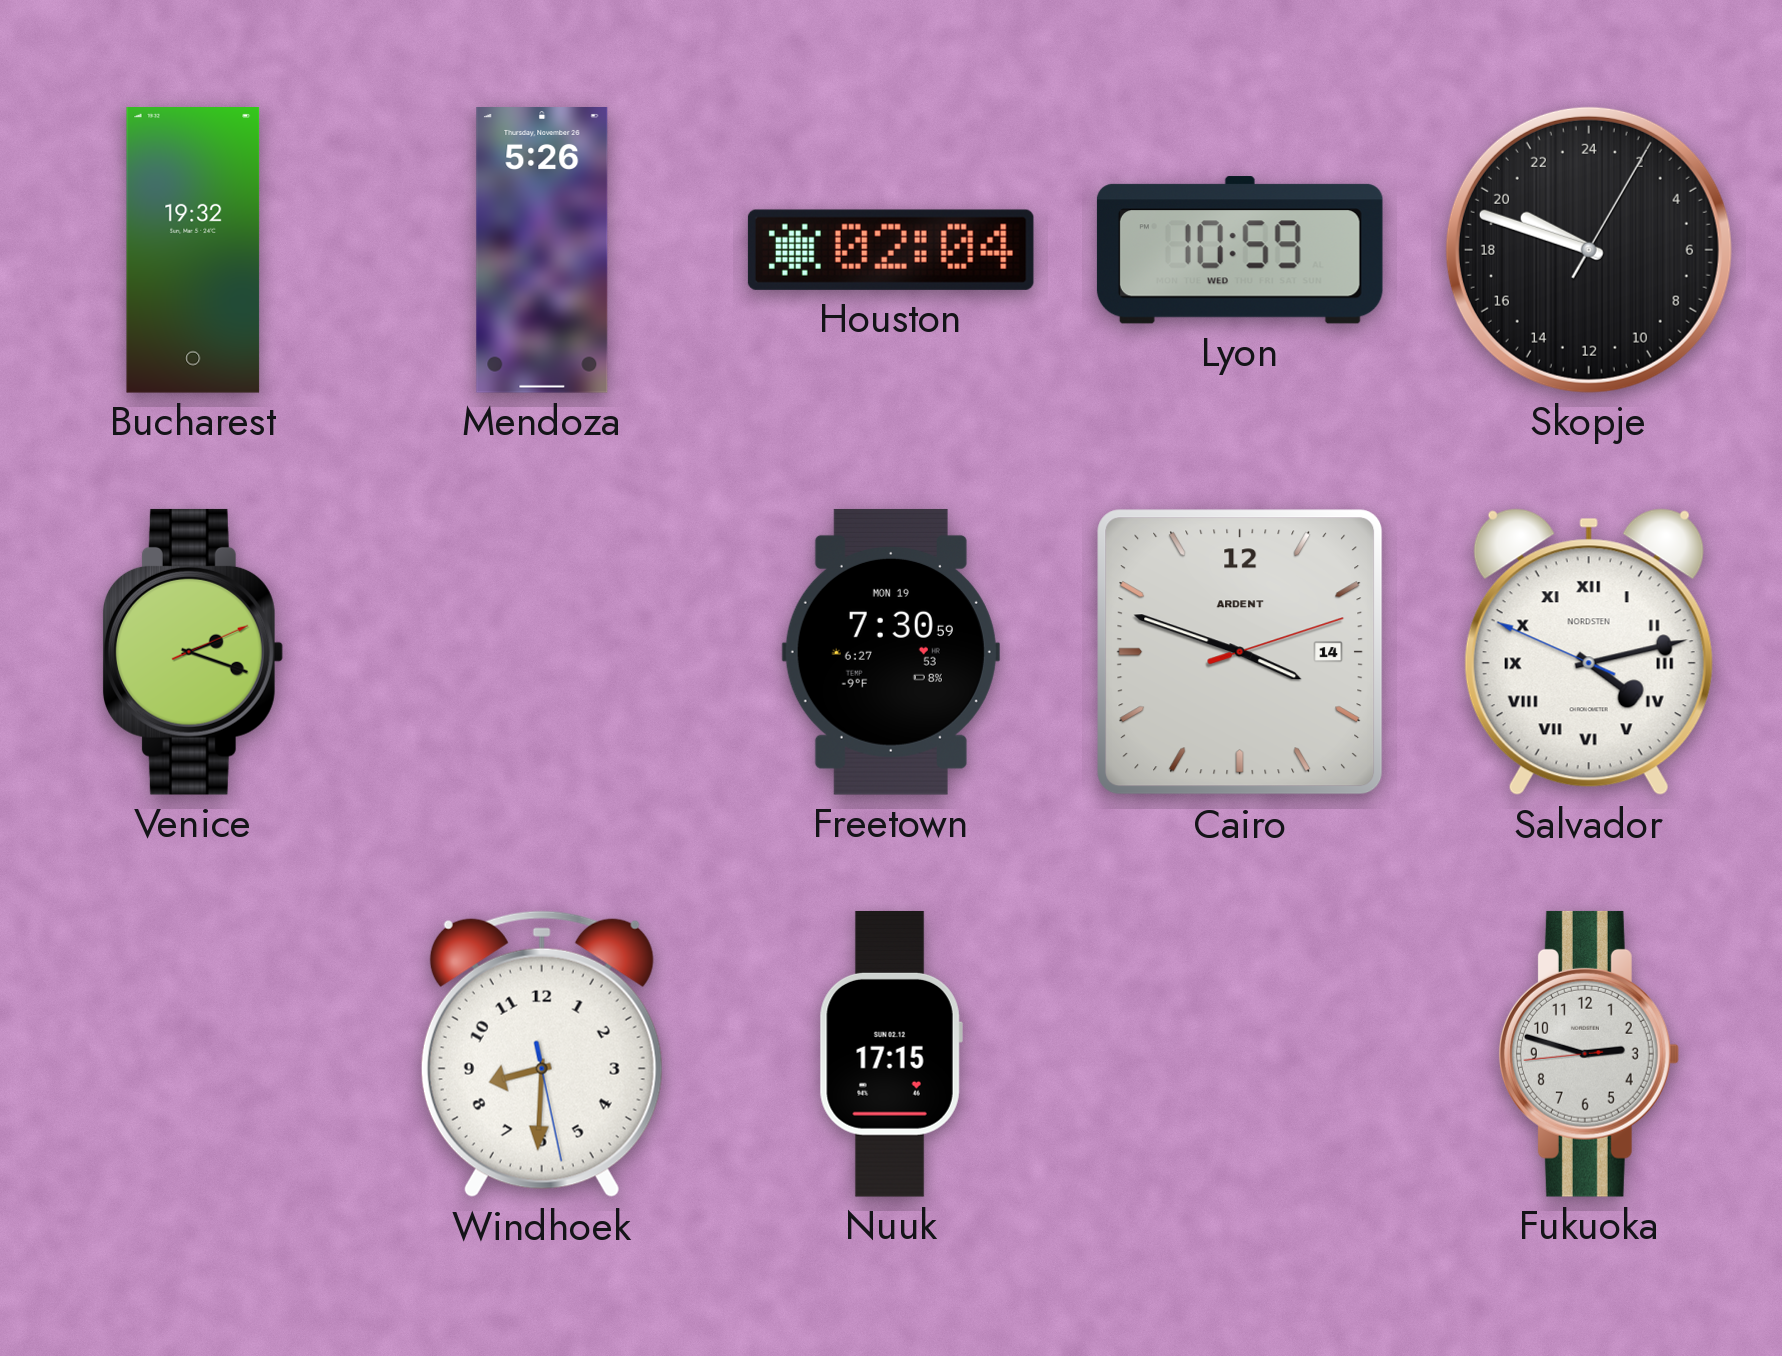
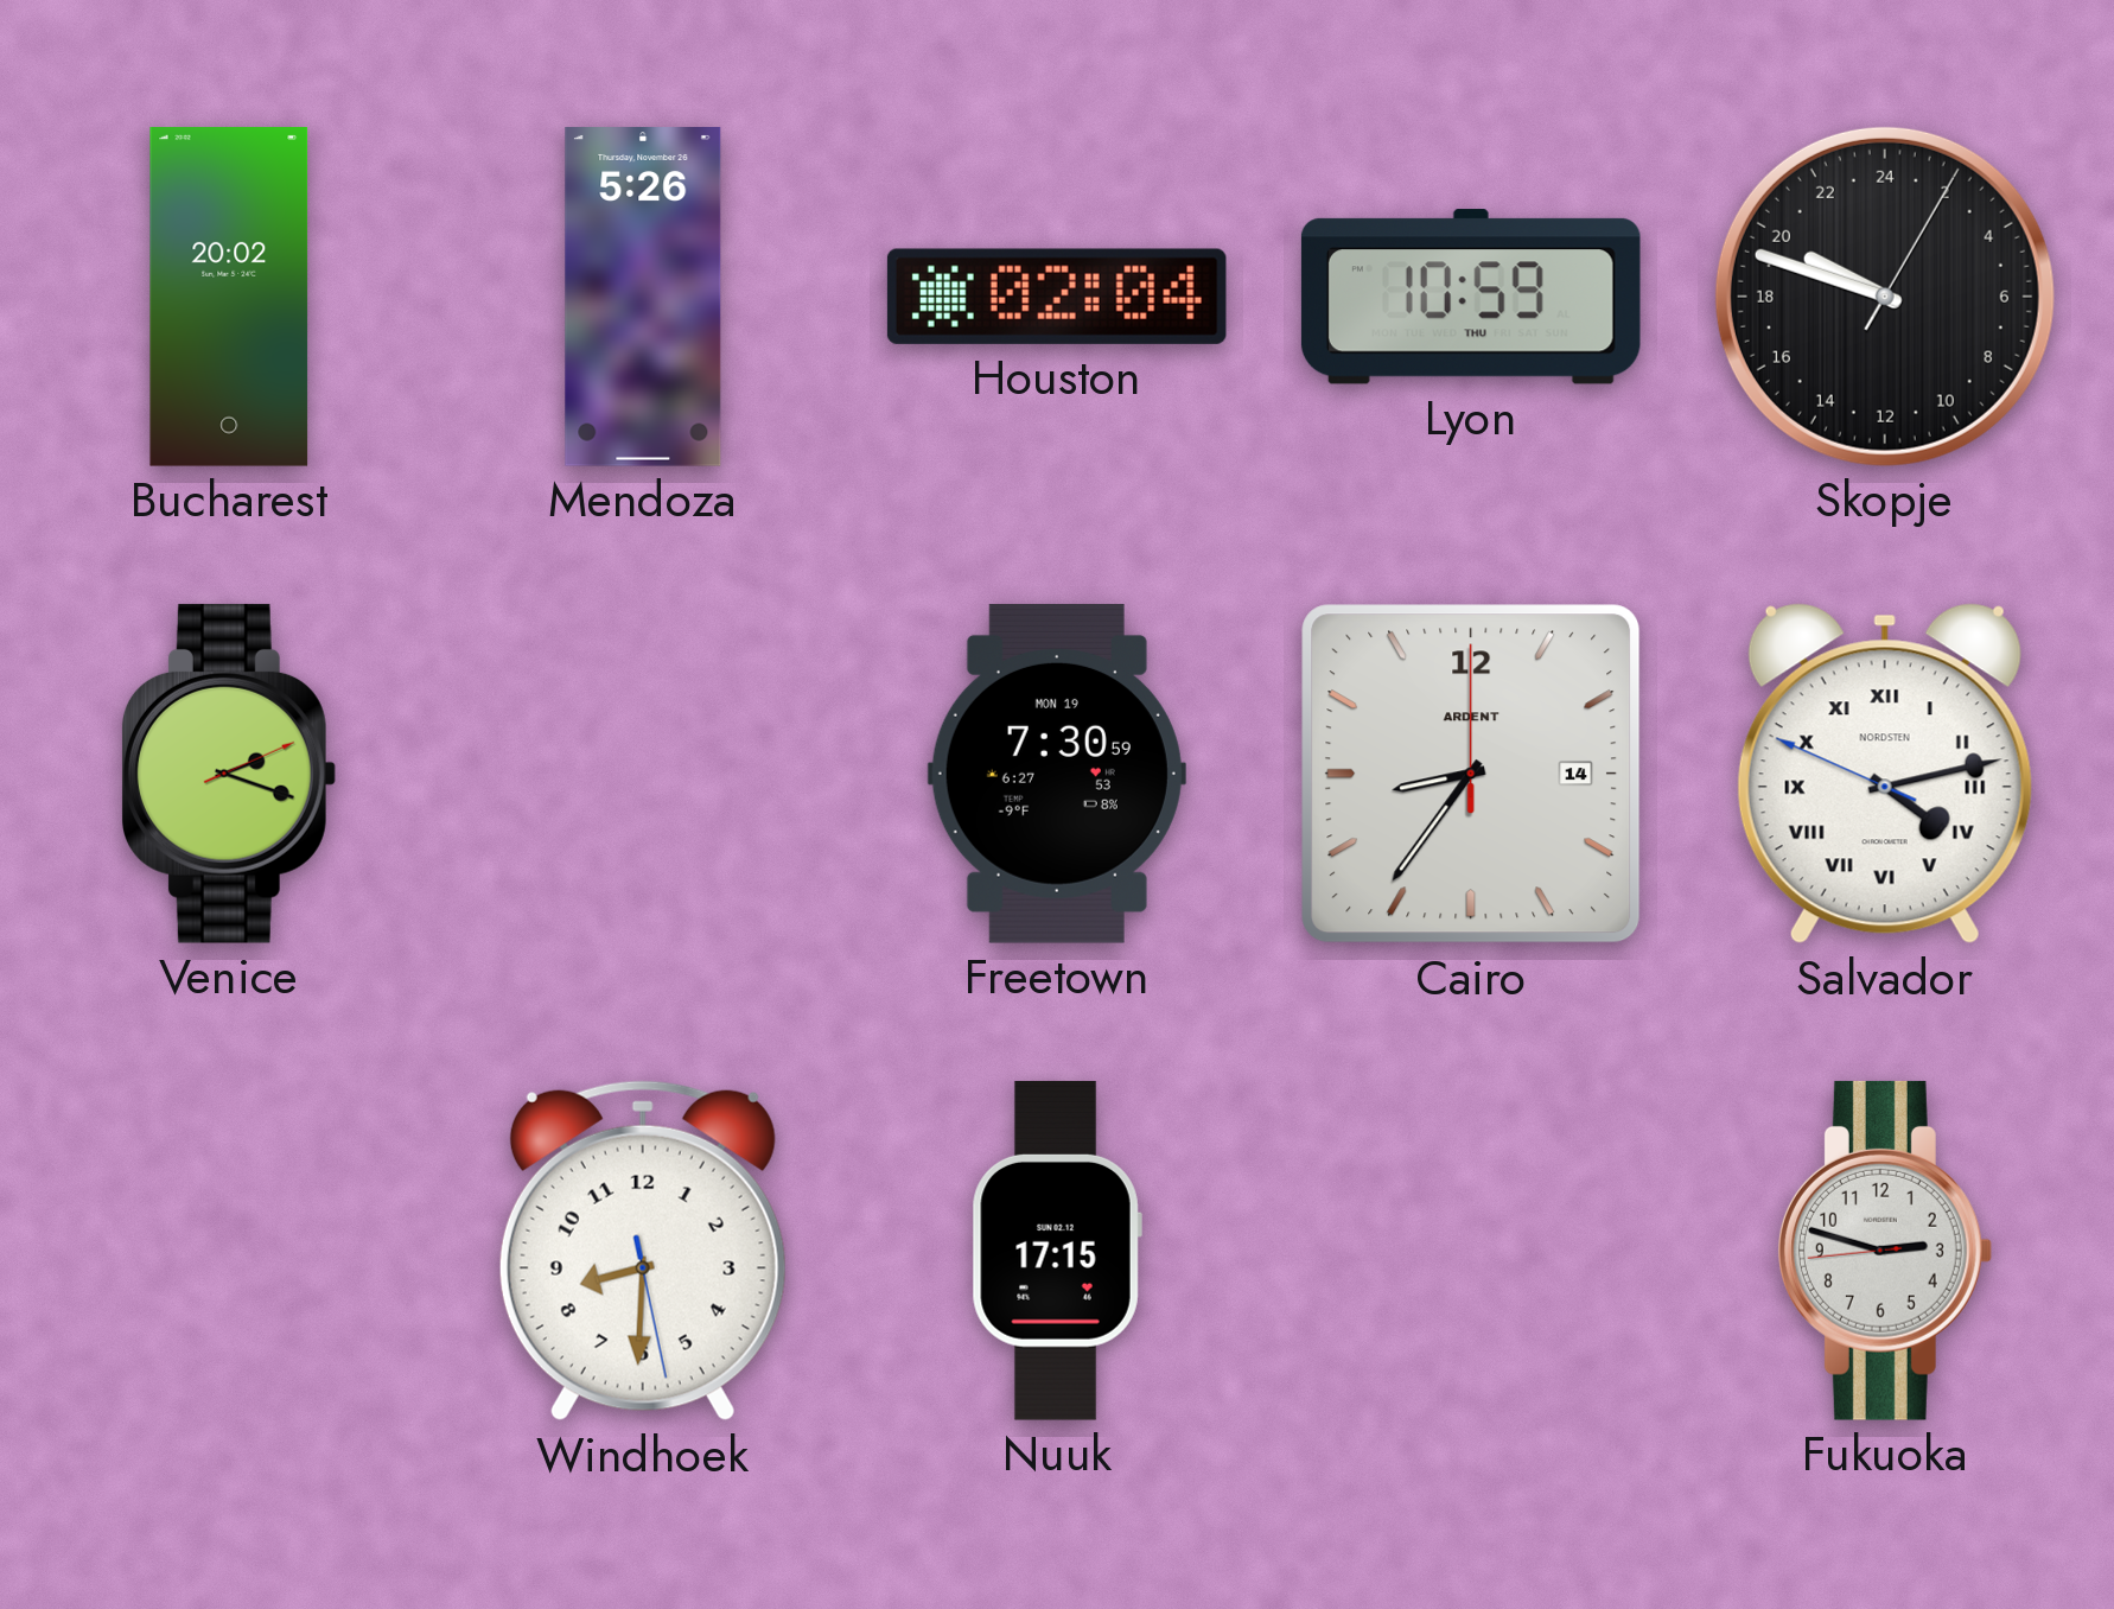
Bucharest: 19:32 -> 20:02
Lyon date: WED -> THU
Cairo: 3:48 -> 8:36
